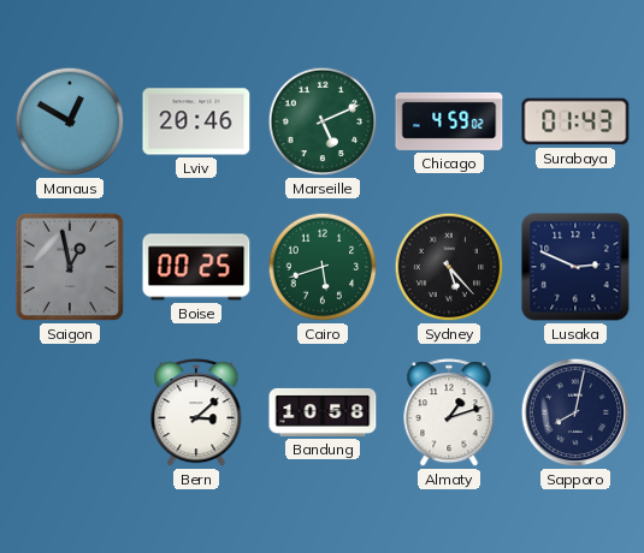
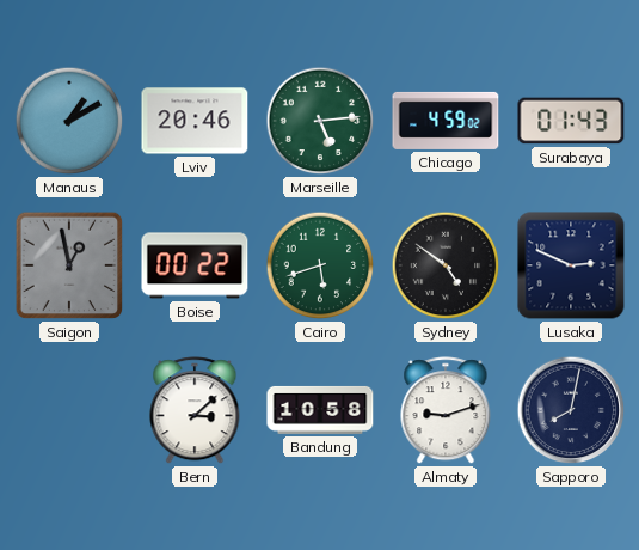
Manaus: 12:50 -> 1:10
Marseille: 5:11 -> 5:14
Boise: 00:25 -> 00:22
Sydney: 5:23 -> 4:51
Almaty: 1:12 -> 9:12
